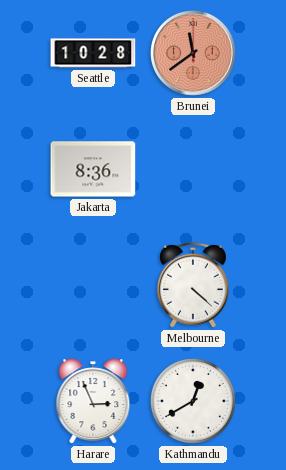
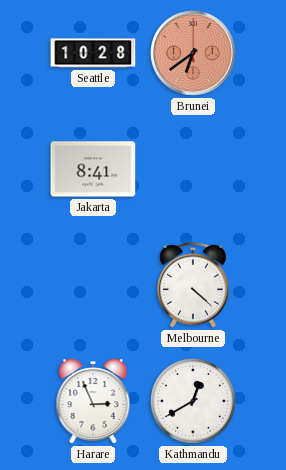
Brunei: 11:39 -> 6:39
Jakarta: 8:36 -> 8:41
